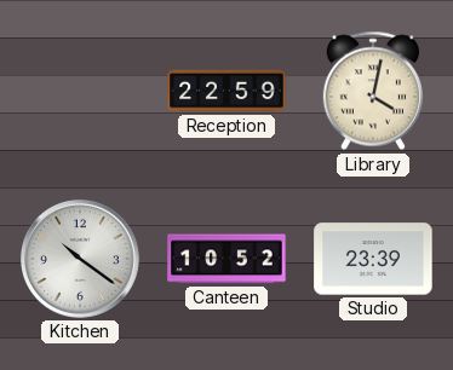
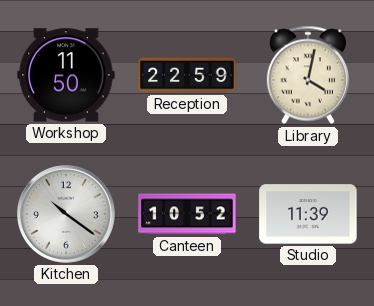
Workshop: none -> 11:50
Studio: 23:39 -> 11:39
